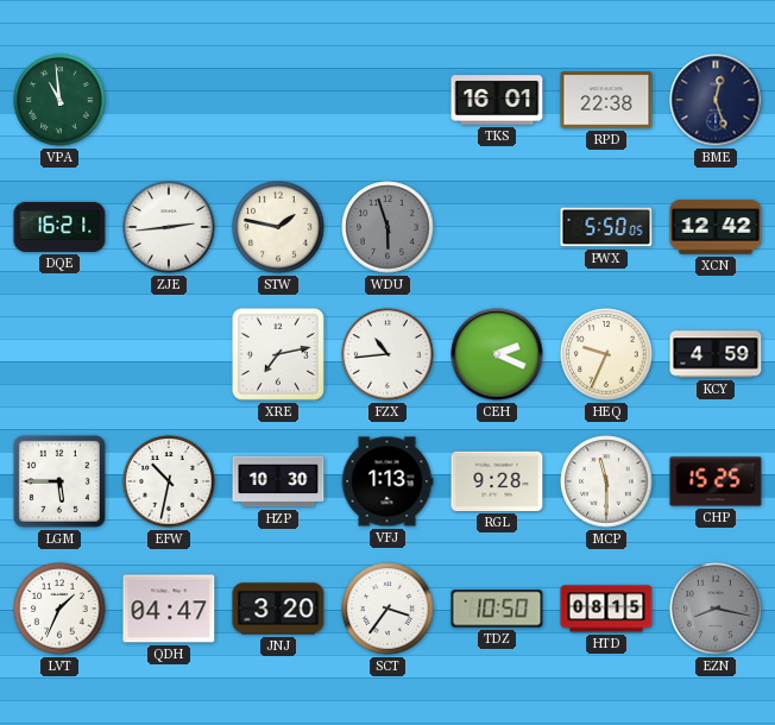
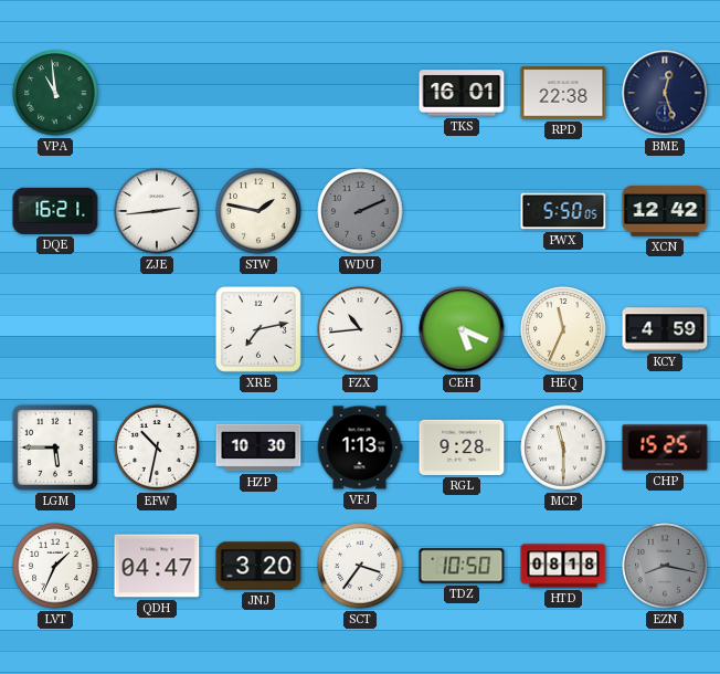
WDU: 5:57 -> 2:11
CEH: 2:19 -> 5:19
HEQ: 9:34 -> 11:34
HTD: 08:15 -> 08:18
